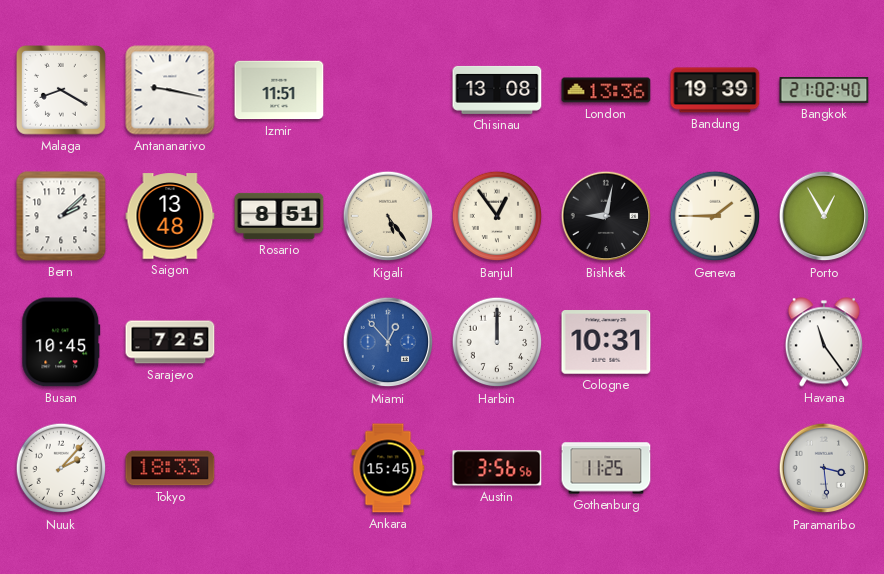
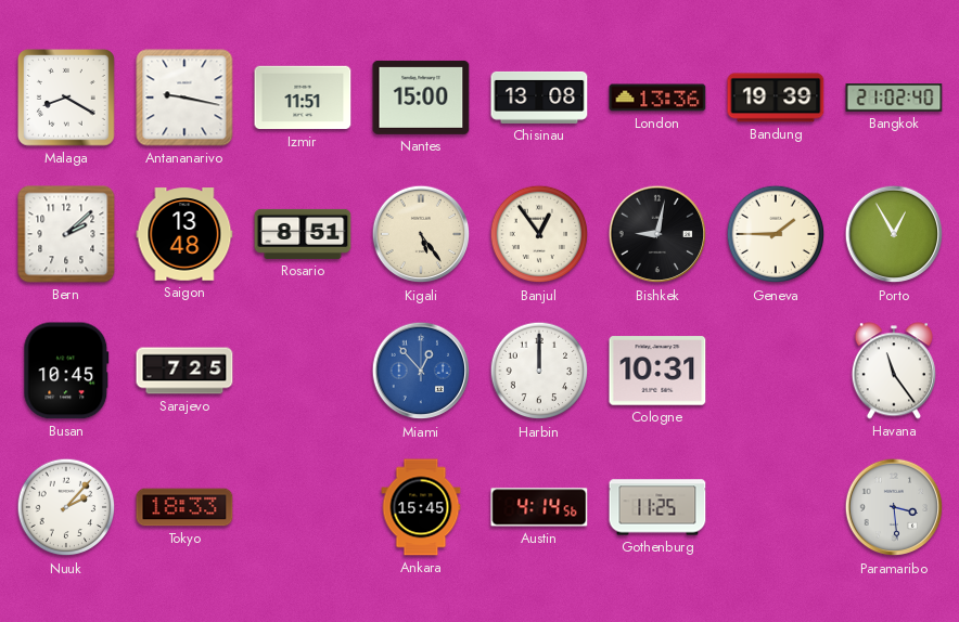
Nantes: none -> 15:00
Austin: 3:56 -> 4:14
